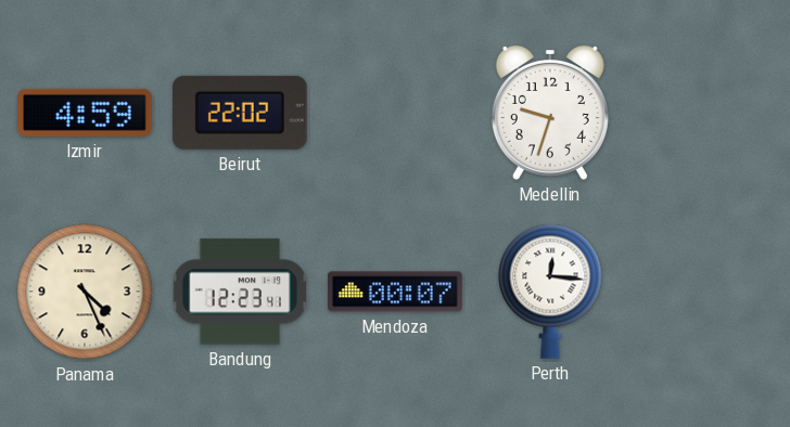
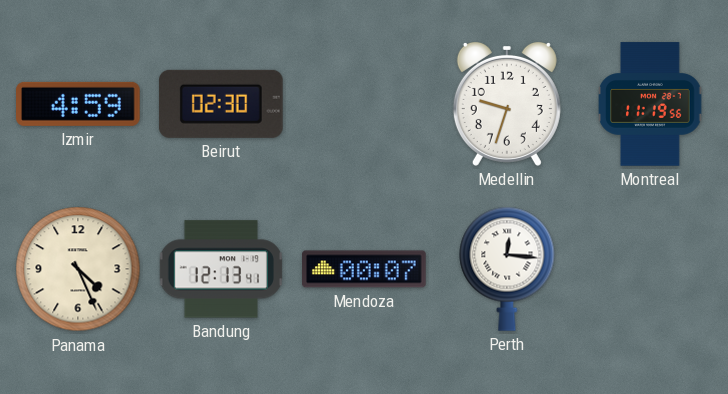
Beirut: 22:02 -> 02:30
Montreal: none -> 11:19
Bandung: 12:23 -> 12:13
